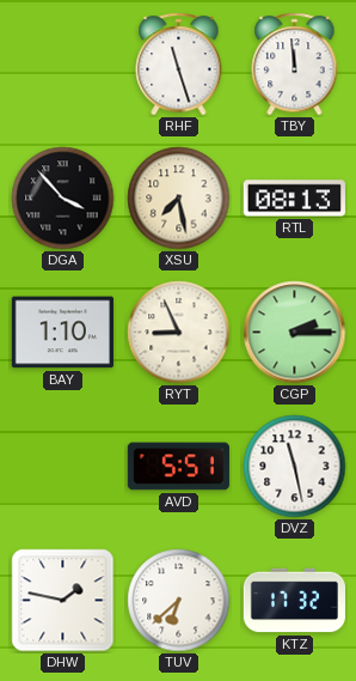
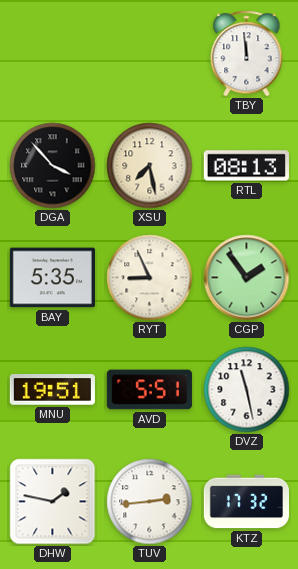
RHF: 11:27 -> none
BAY: 1:10 -> 5:35
CGP: 2:15 -> 1:54
MNU: none -> 19:51
TUV: 6:38 -> 2:44
